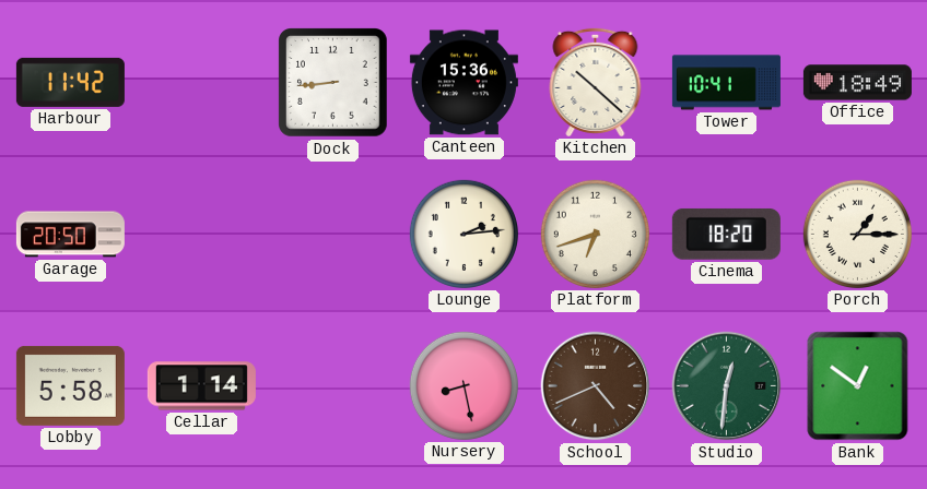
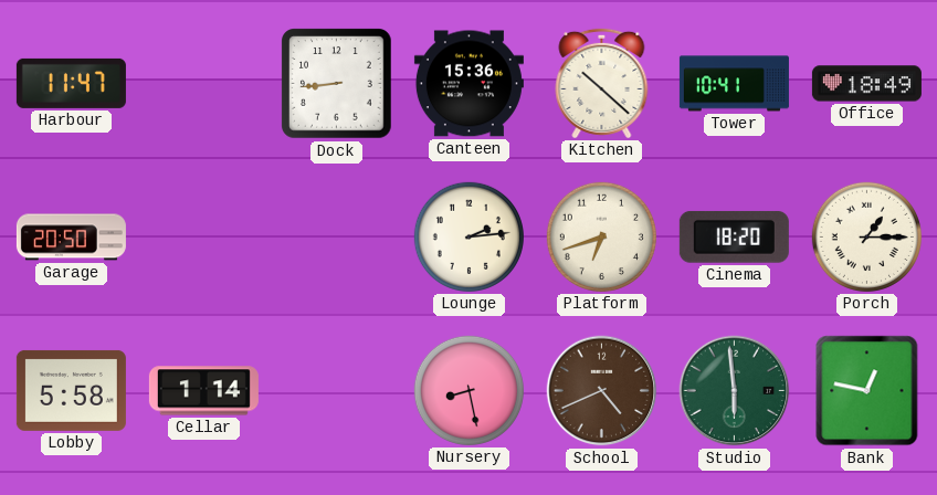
Harbour: 11:42 -> 11:47
Studio: 12:31 -> 5:59
Bank: 12:51 -> 12:47
